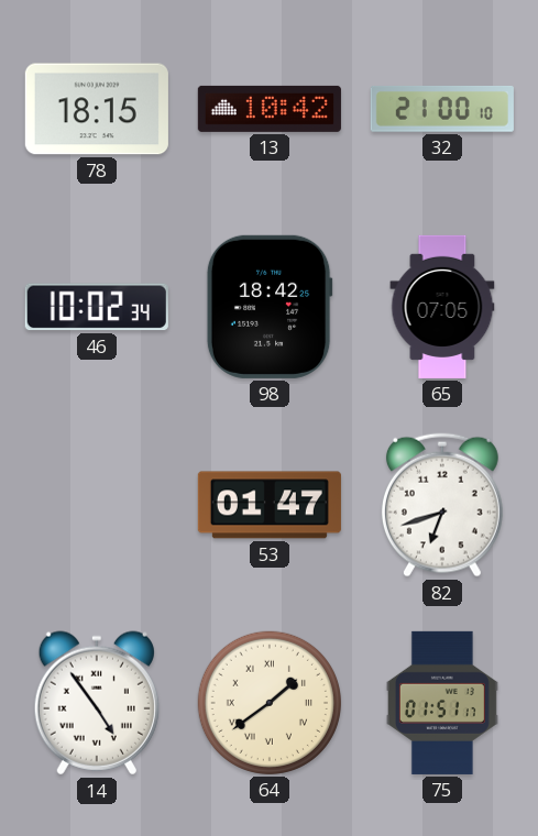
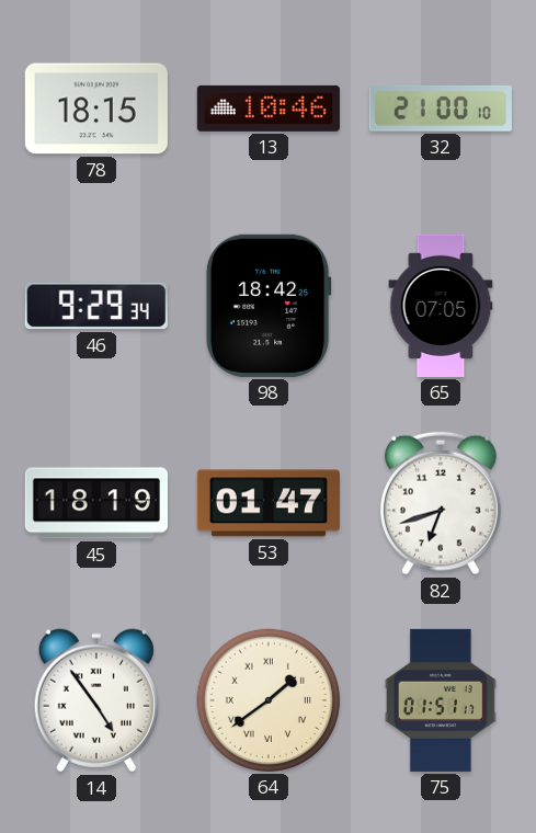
13: 10:42 -> 10:46
46: 10:02 -> 9:29
45: none -> 18:19
